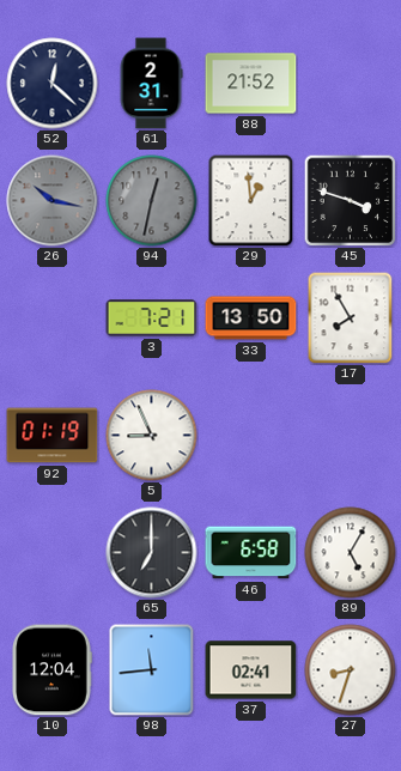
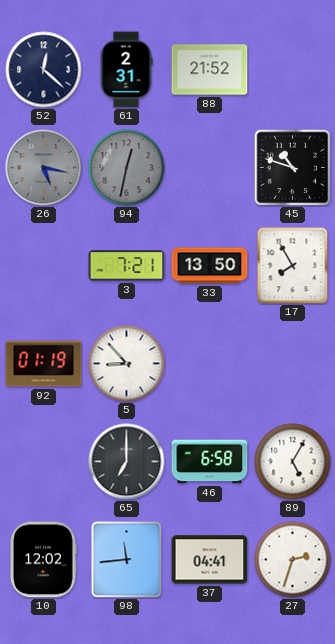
26: 10:17 -> 5:17
29: 12:59 -> none
45: 3:48 -> 10:48
5: 8:56 -> 8:53
10: 12:04 -> 12:02
37: 02:41 -> 04:41
27: 8:33 -> 2:33
